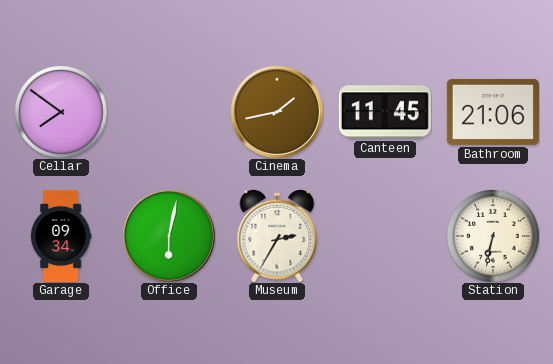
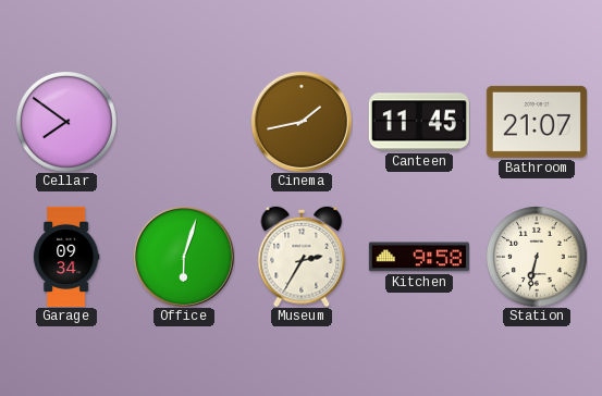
Bathroom: 21:06 -> 21:07
Office: 6:02 -> 6:03
Kitchen: none -> 9:58
